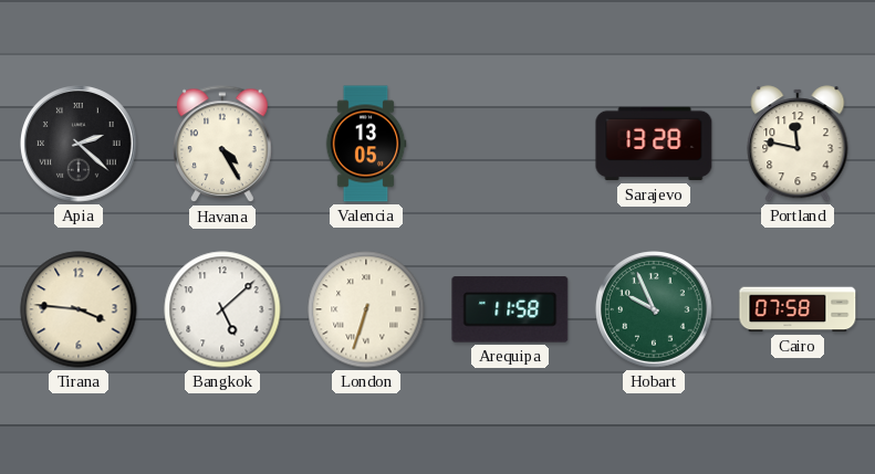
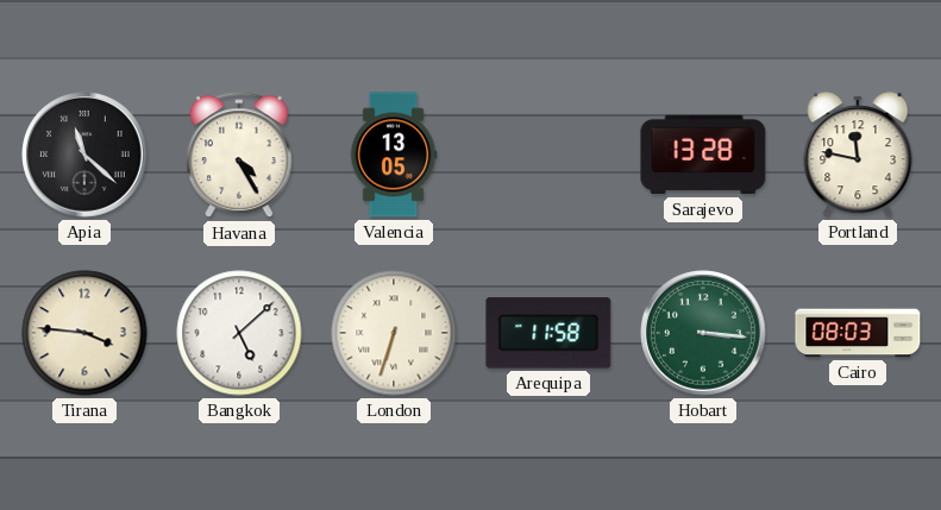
Apia: 2:22 -> 11:22
Hobart: 9:56 -> 3:16
Cairo: 07:58 -> 08:03
